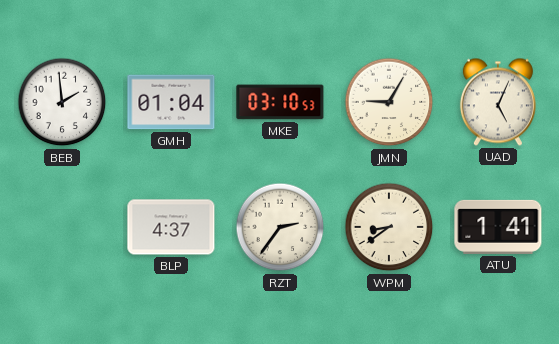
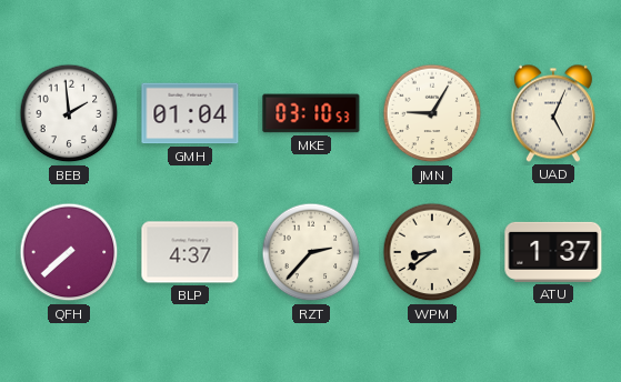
QFH: none -> 7:38
RZT: 2:36 -> 2:37
ATU: 1:41 -> 1:37
